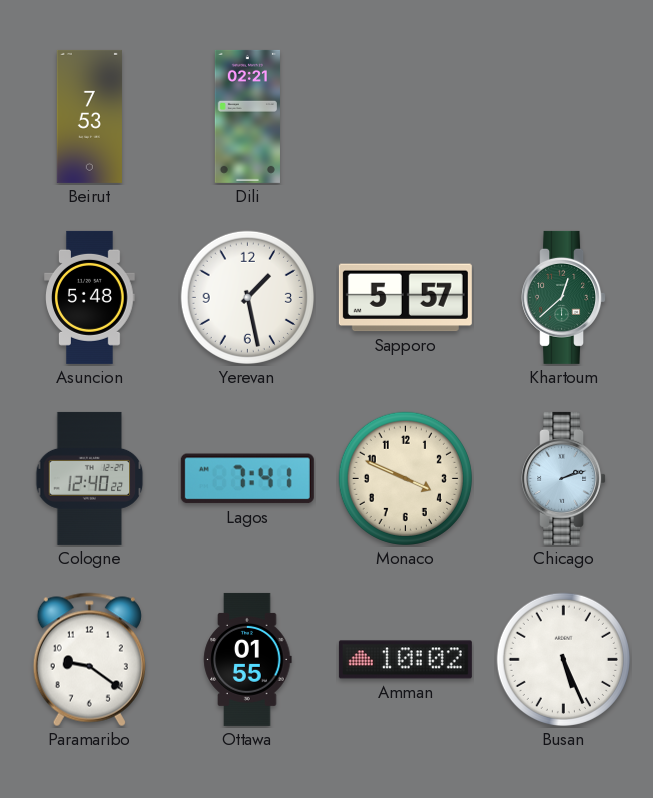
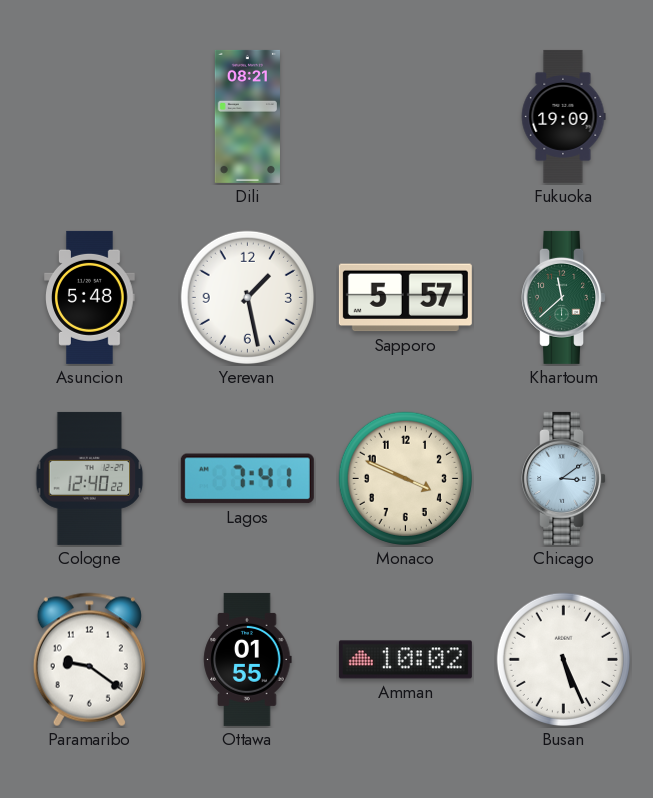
Beirut: 7:53 -> none
Dili: 02:21 -> 08:21
Fukuoka: none -> 19:09
Khartoum: 12:38 -> 11:38
Chicago: 2:12 -> 3:09
